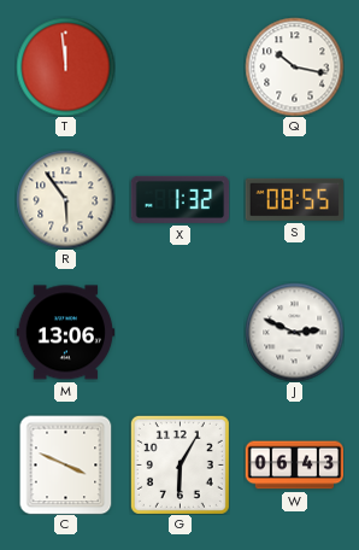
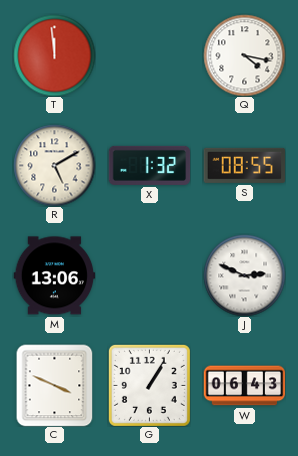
Q: 10:17 -> 4:17
R: 5:54 -> 5:10
G: 6:05 -> 1:05
